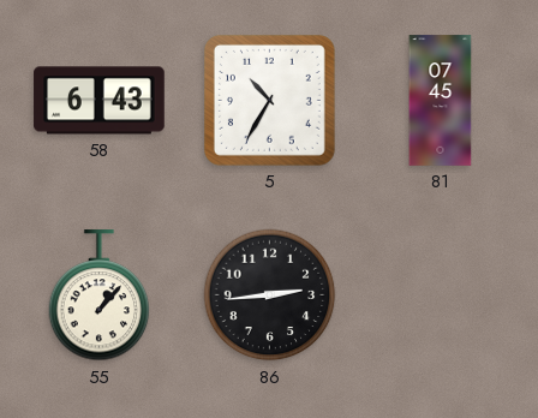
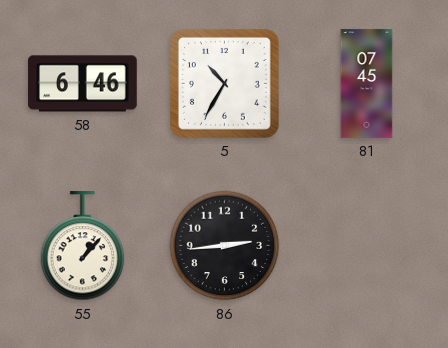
58: 6:43 -> 6:46
